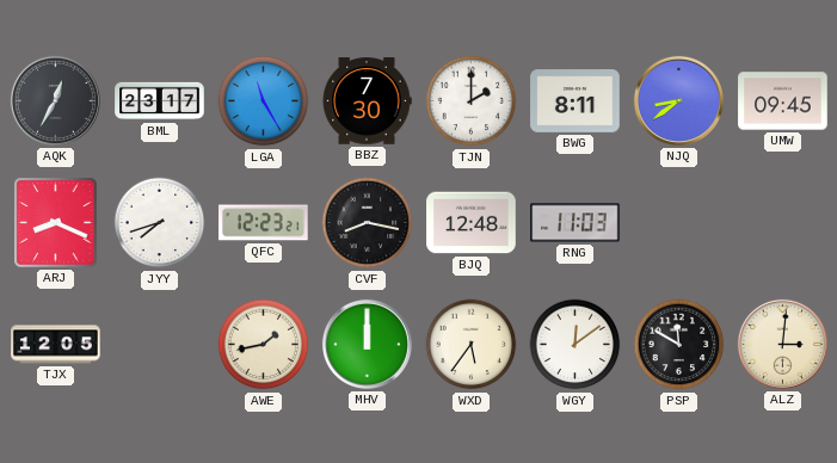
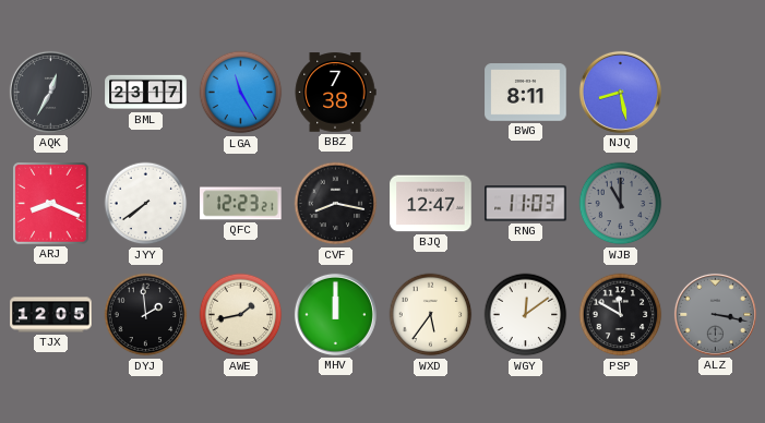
BBZ: 7:30 -> 7:38
TJN: 2:00 -> none
NJQ: 8:39 -> 8:28
UMW: 09:45 -> none
JYY: 7:42 -> 7:39
BJQ: 12:48 -> 12:47
WJB: none -> 11:00
DYJ: none -> 1:59
ALZ: 3:01 -> 3:17
ALZ dial: cream -> grey
